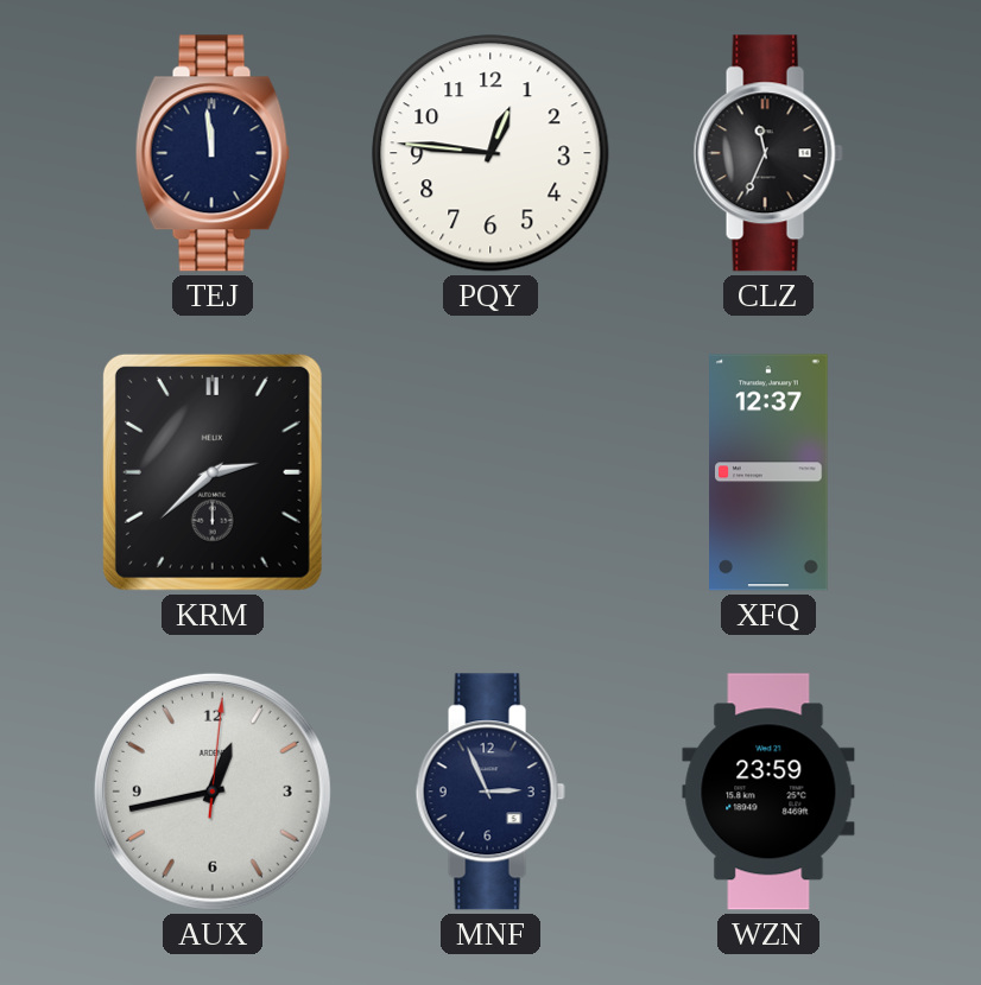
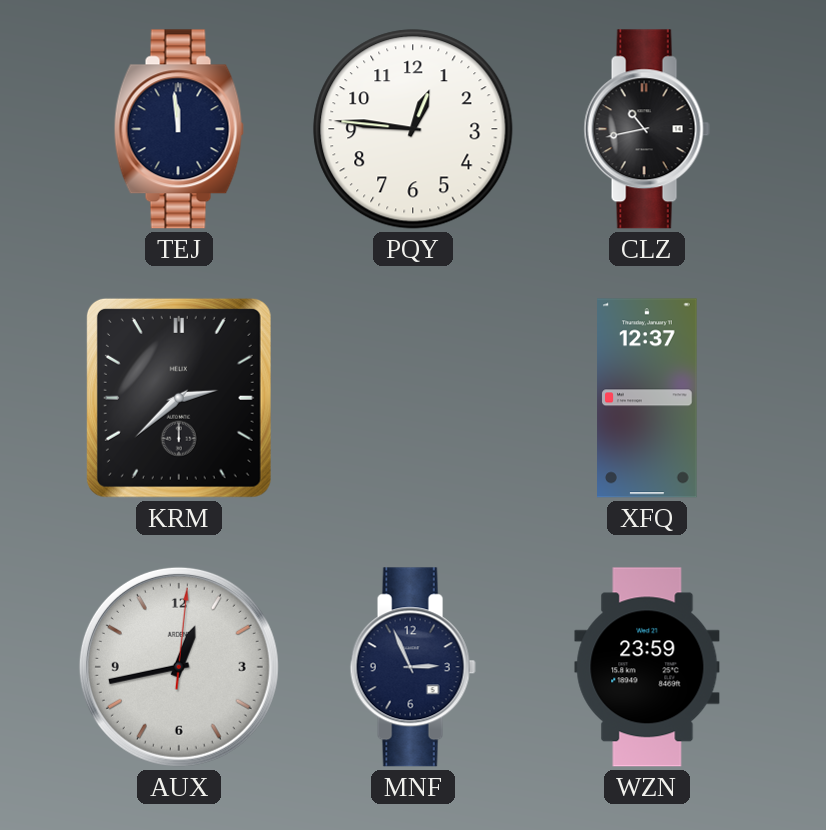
CLZ: 11:34 -> 10:43
